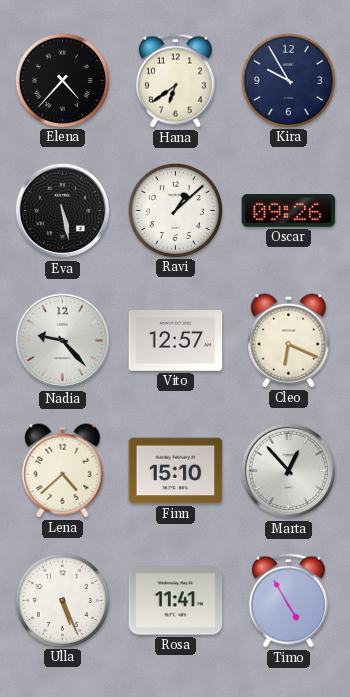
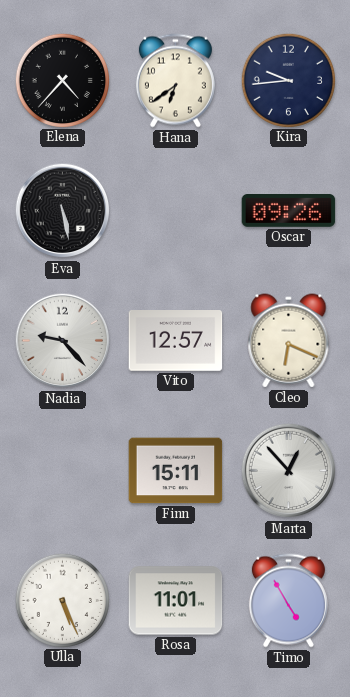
Kira: 9:55 -> 9:44
Ravi: 1:08 -> none
Lena: 4:38 -> none
Finn: 15:10 -> 15:11
Rosa: 11:41 -> 11:01
